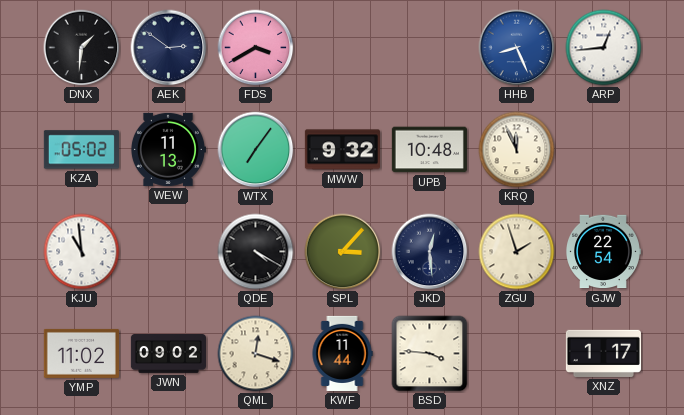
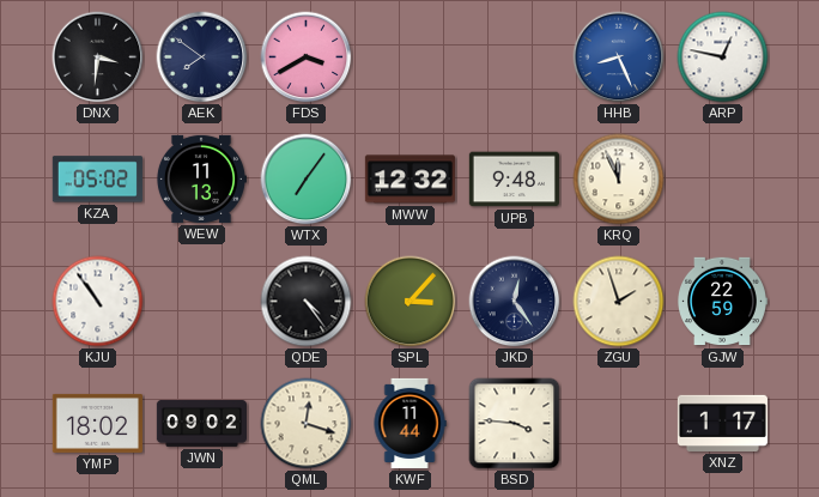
DNX: 1:31 -> 3:31
AEK: 2:51 -> 7:51
ARP: 12:44 -> 12:47
MWW: 9:32 -> 12:32
UPB: 10:48 -> 9:48
KJU: 10:59 -> 10:54
QDE: 4:20 -> 4:24
JKD: 12:29 -> 12:24
GJW: 22:54 -> 22:59
YMP: 11:02 -> 18:02
